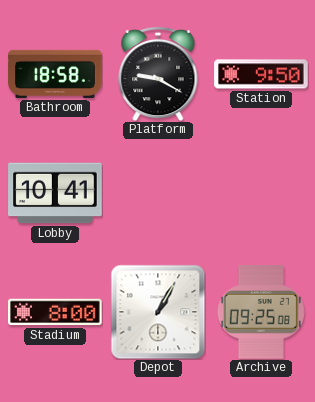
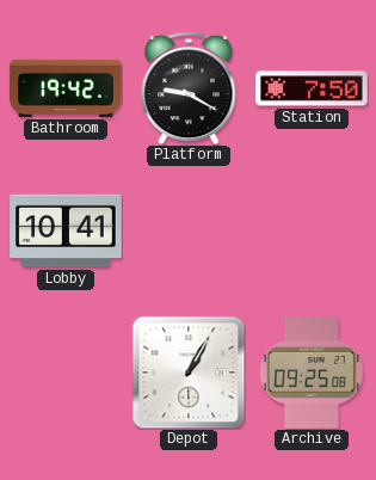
Bathroom: 18:58 -> 19:42
Station: 9:50 -> 7:50
Stadium: 8:00 -> none
